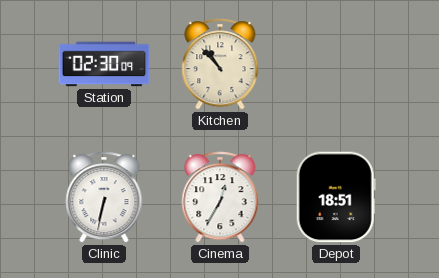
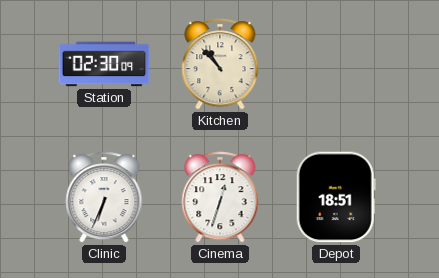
Clinic: 6:32 -> 6:34
Cinema: 12:35 -> 12:33
